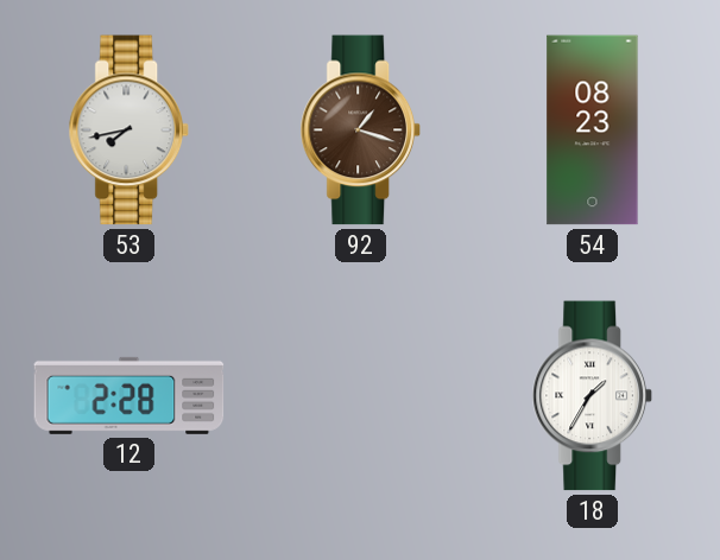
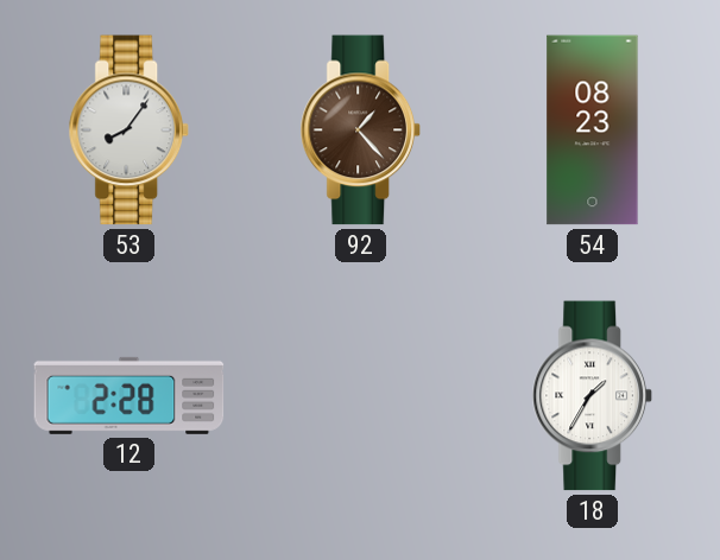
53: 7:43 -> 8:06
92: 1:18 -> 1:23
